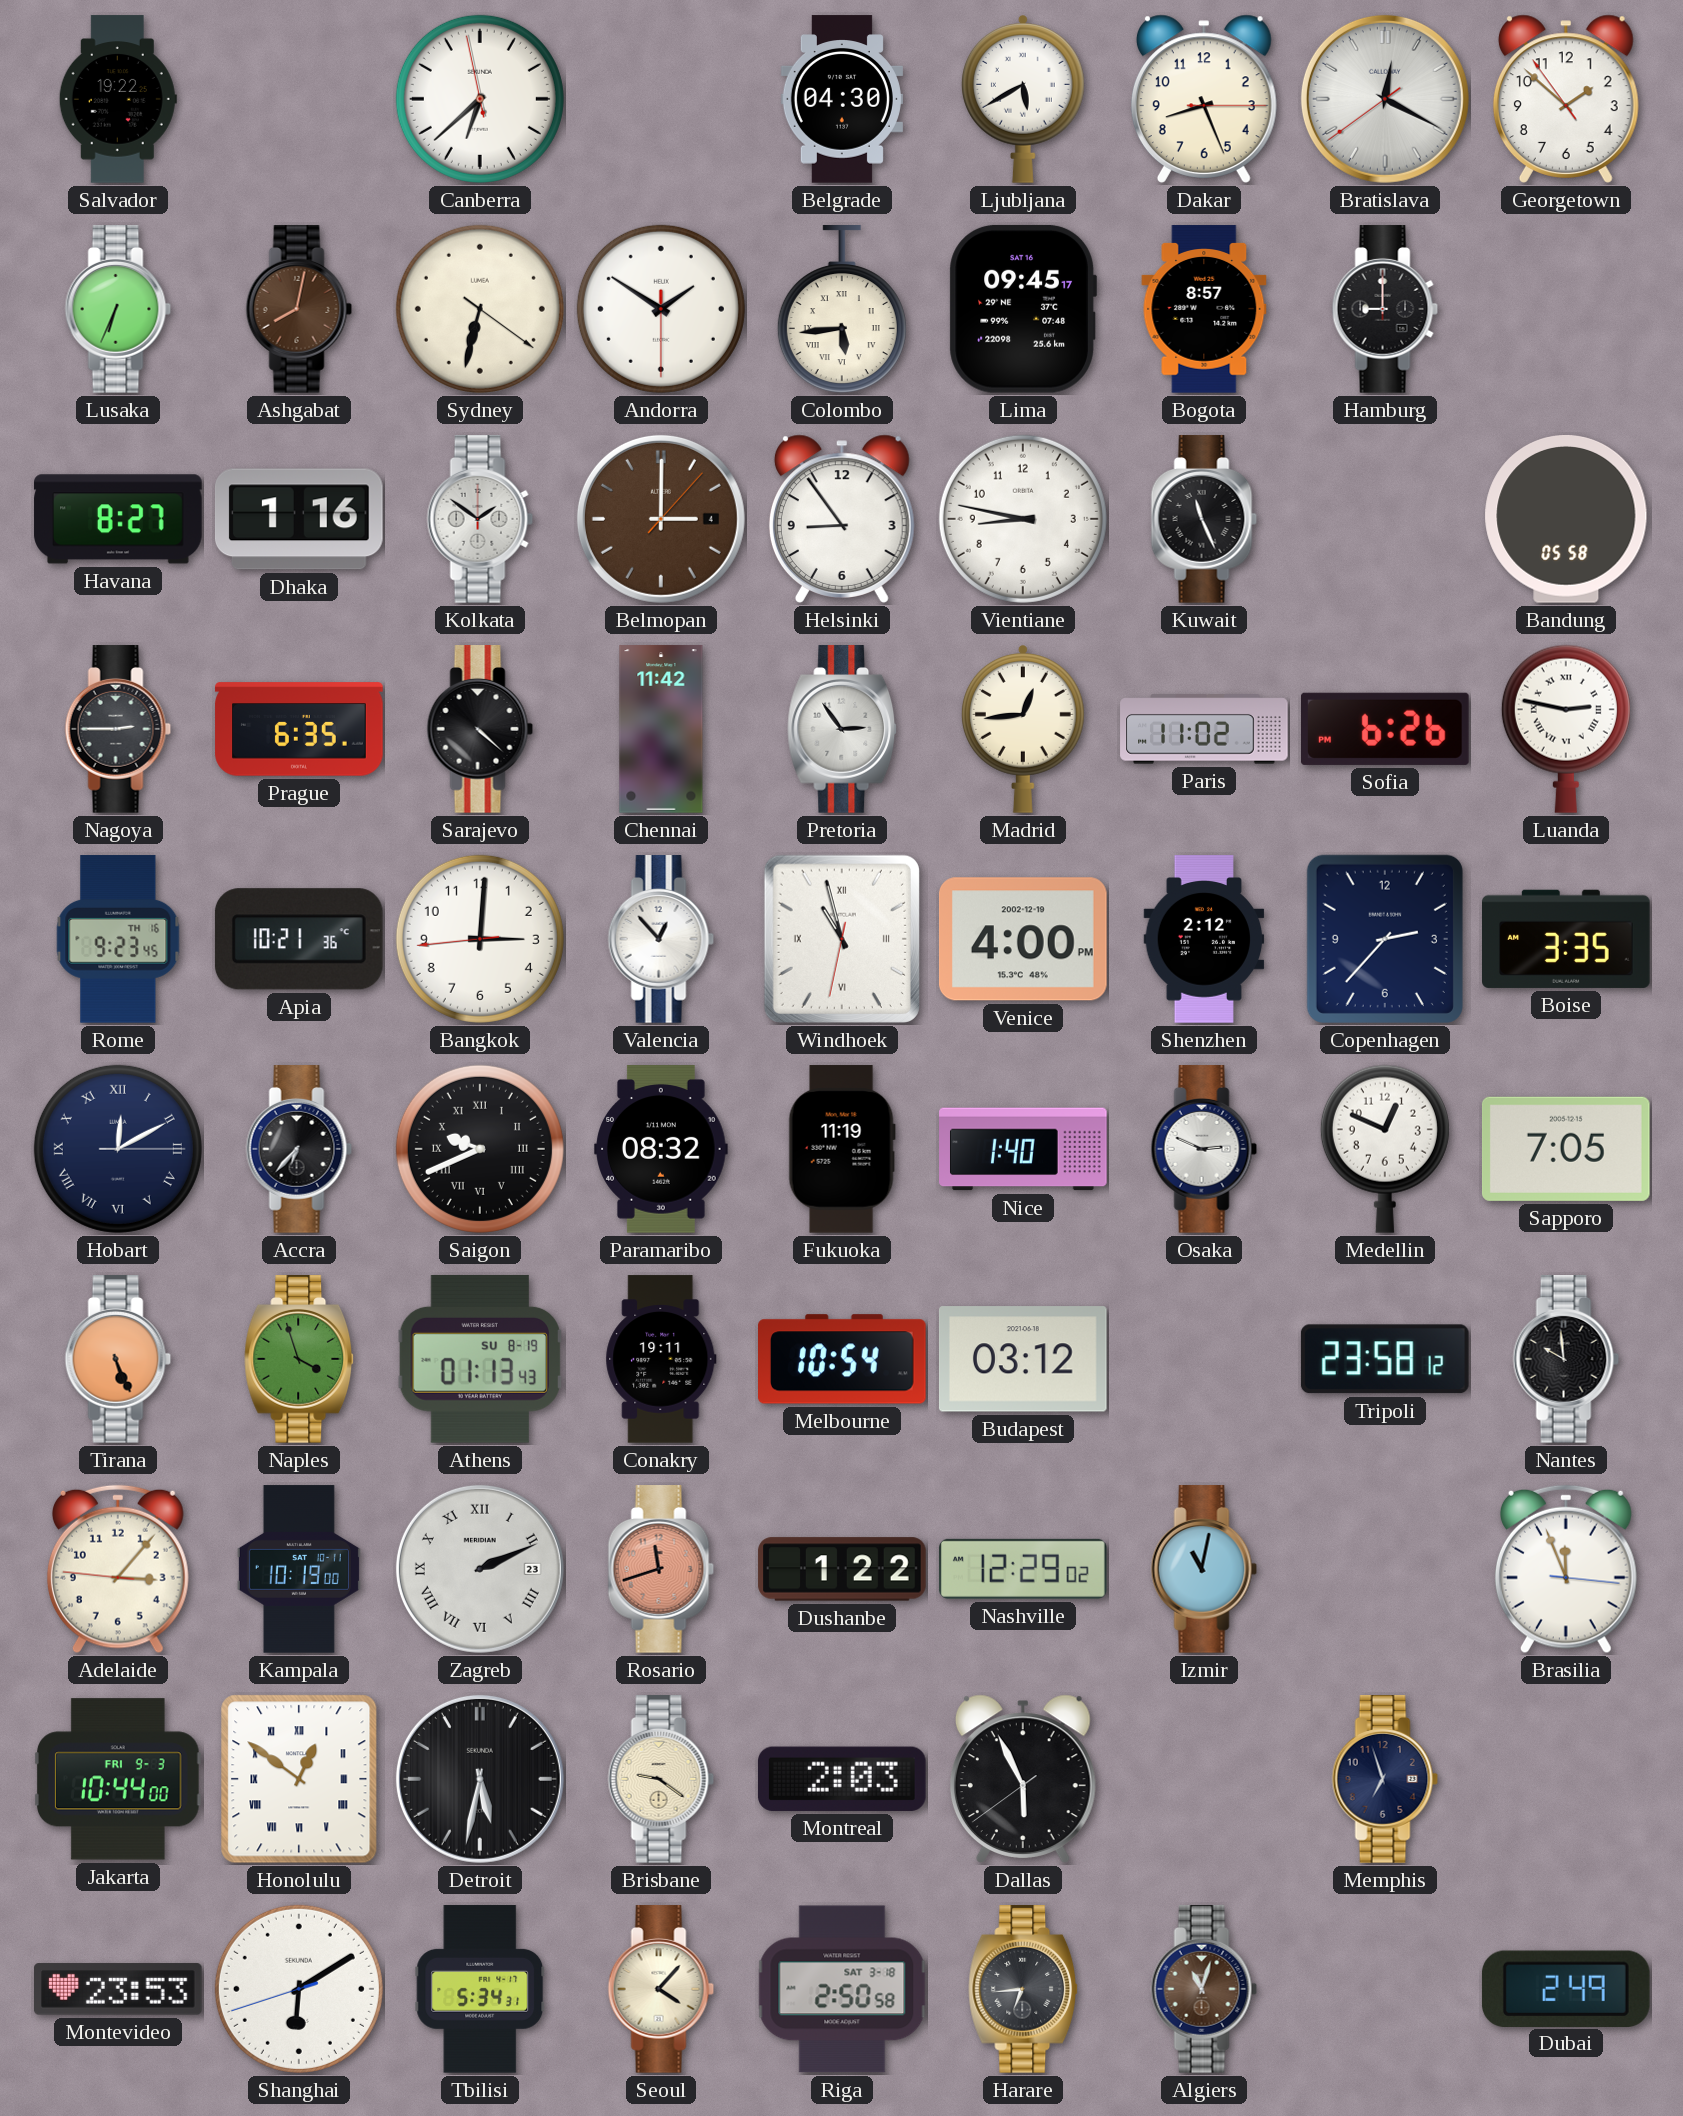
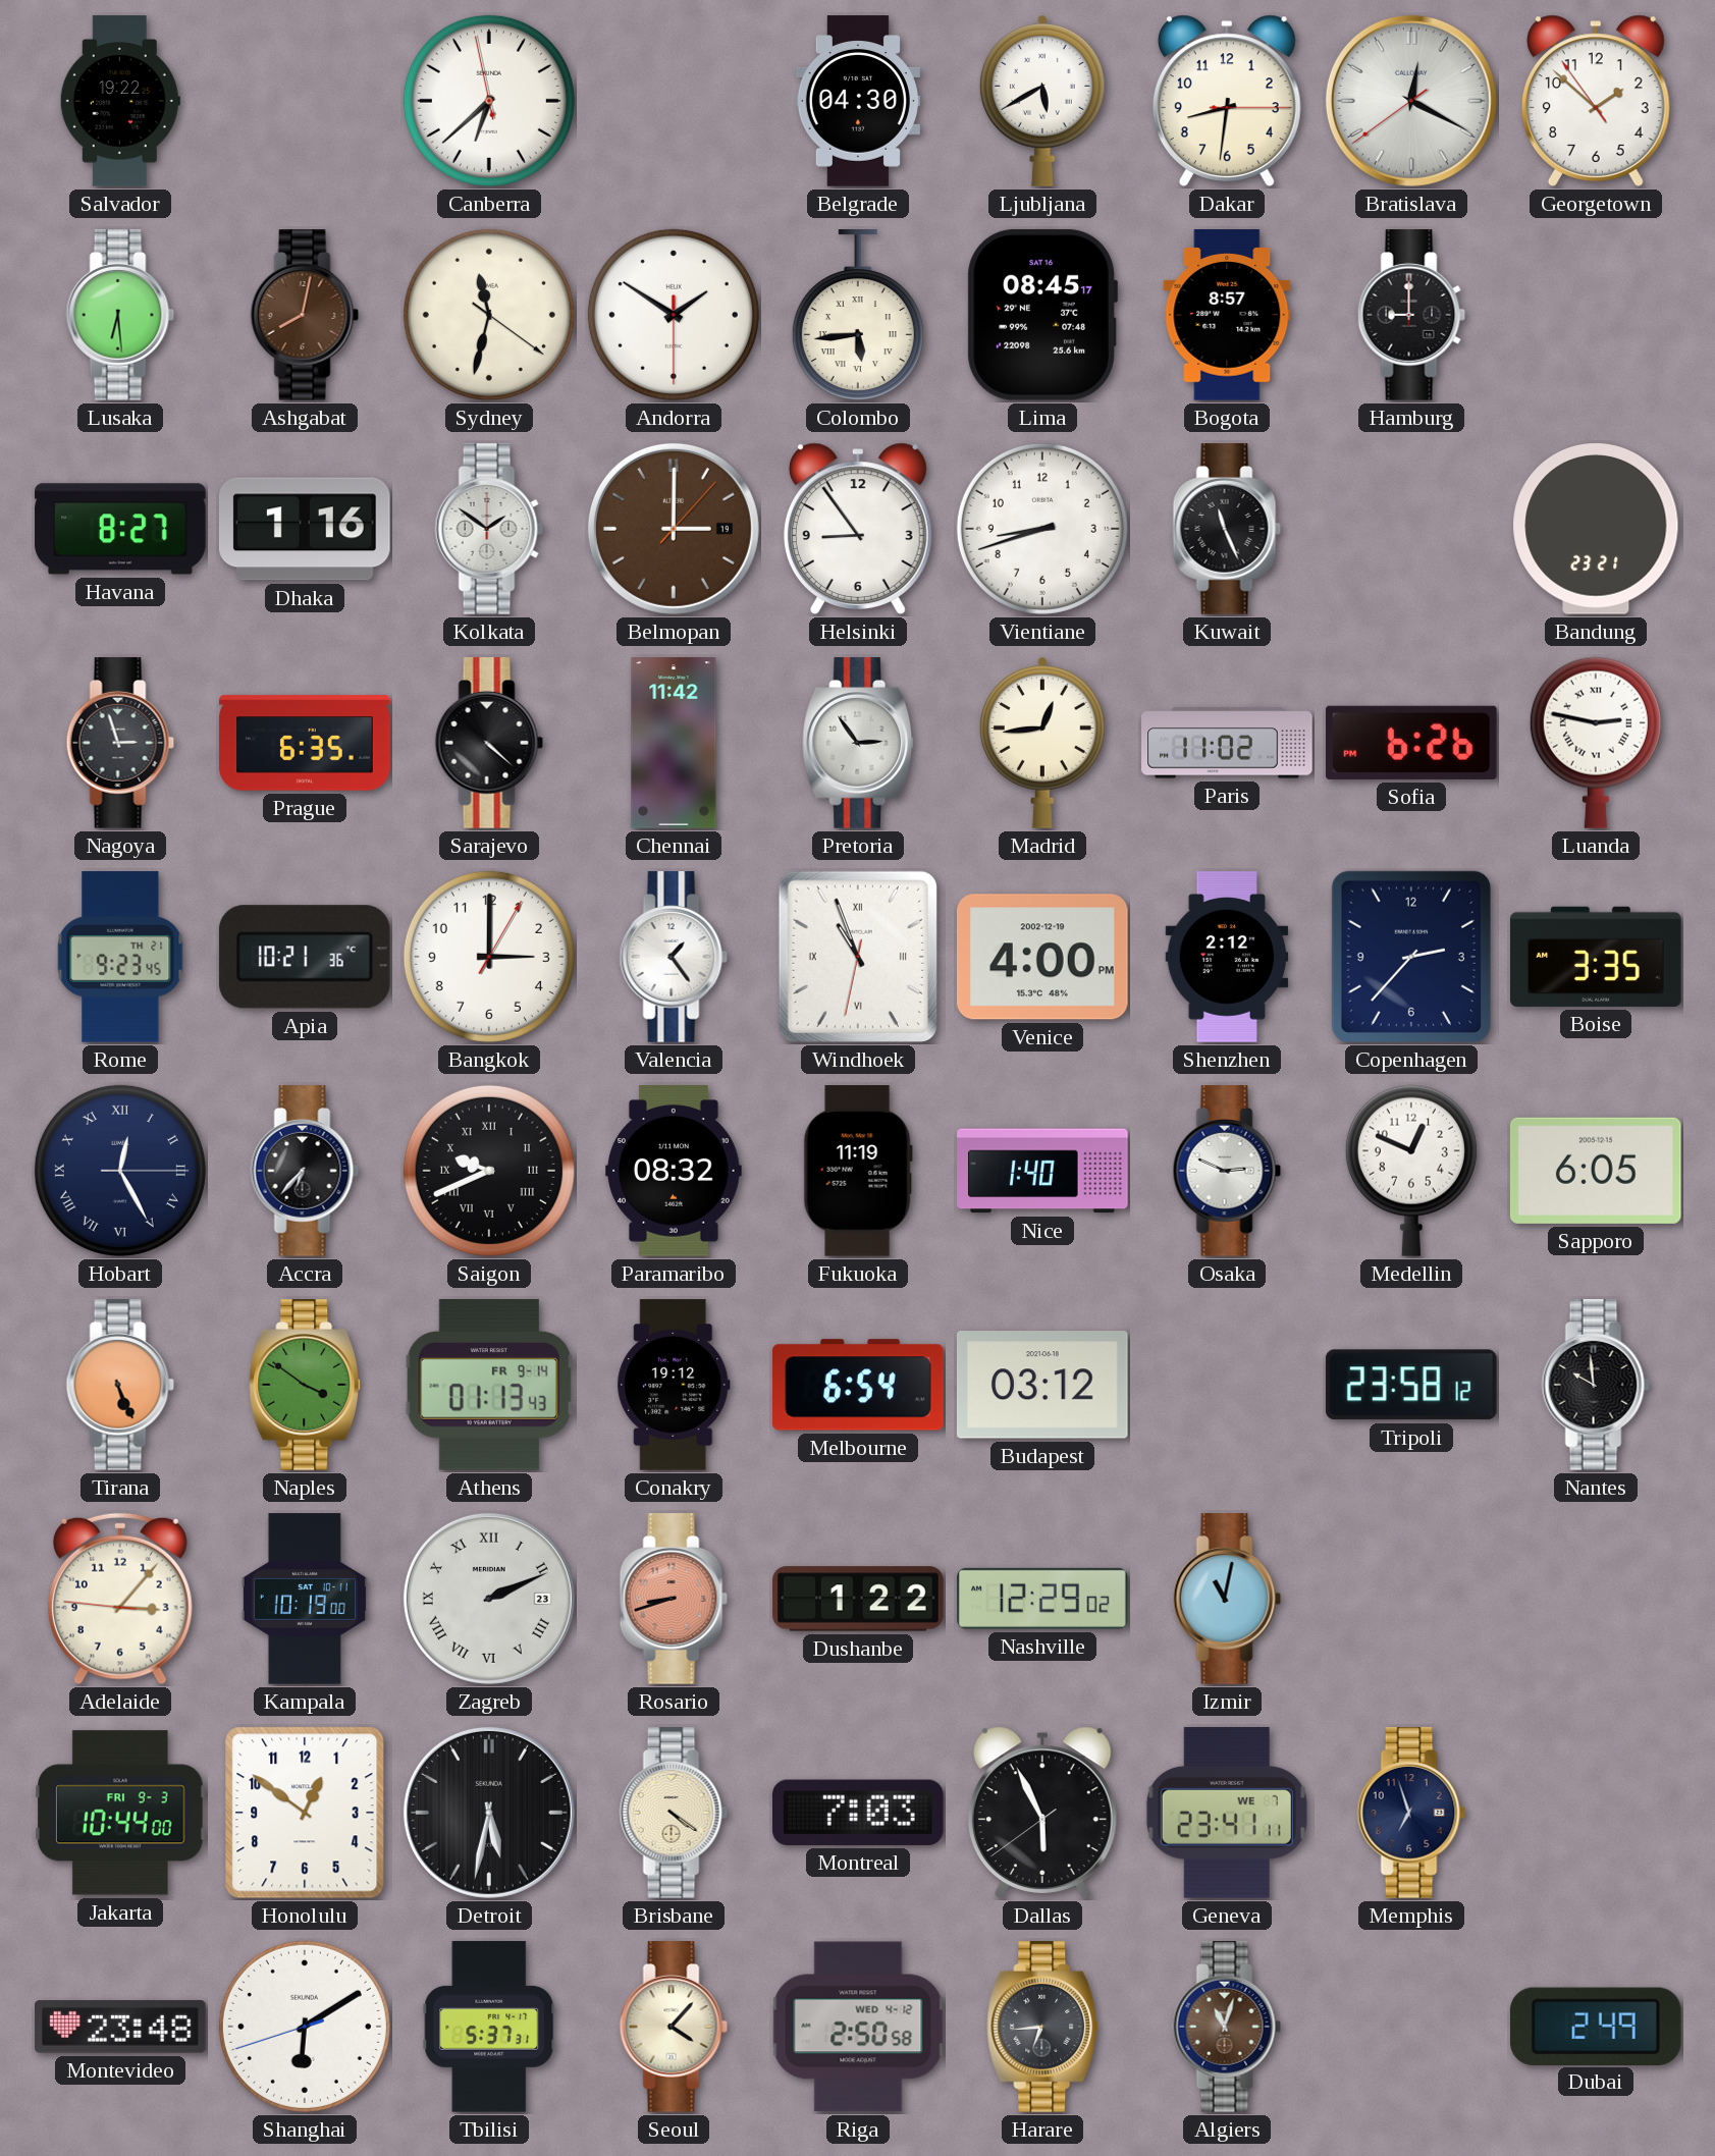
Dakar: 8:26 -> 8:31
Lusaka: 6:34 -> 6:29
Sydney: 6:32 -> 11:32
Lima: 09:45 -> 08:45
Belmopan date: 4 -> 19
Vientiane: 8:47 -> 8:42
Bandung: 05:58 -> 23:21
Nagoya: 2:45 -> 2:57
Rome date: TH 16 -> TH 21
Bangkok: 3:00:44 -> 3:00:05
Valencia: 12:53 -> 1:24
Windhoek: 10:57 -> 10:56
Hobart: 12:10 -> 12:25
Sapporo: 7:05 -> 6:05
Naples: 3:57 -> 3:51
Athens date: SU 8-19 -> FR 9-14
Conakry: 19:11 -> 19:12
Melbourne: 10:54 -> 6:54
Rosario: 11:42 -> 8:42
Brasilia: 11:56 -> none
Honolulu numerals: Roman -> Arabic
Brisbane: 9:21 -> 4:21
Montreal: 2:03 -> 7:03
Geneva: none -> 23:41
Montevideo: 23:53 -> 23:48
Tbilisi: 5:34 -> 5:37
Riga date: SAT 3-18 -> WED 4-12
